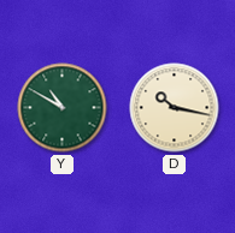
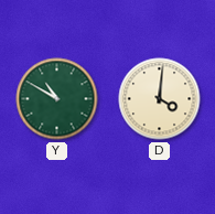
D: 10:17 -> 4:01
